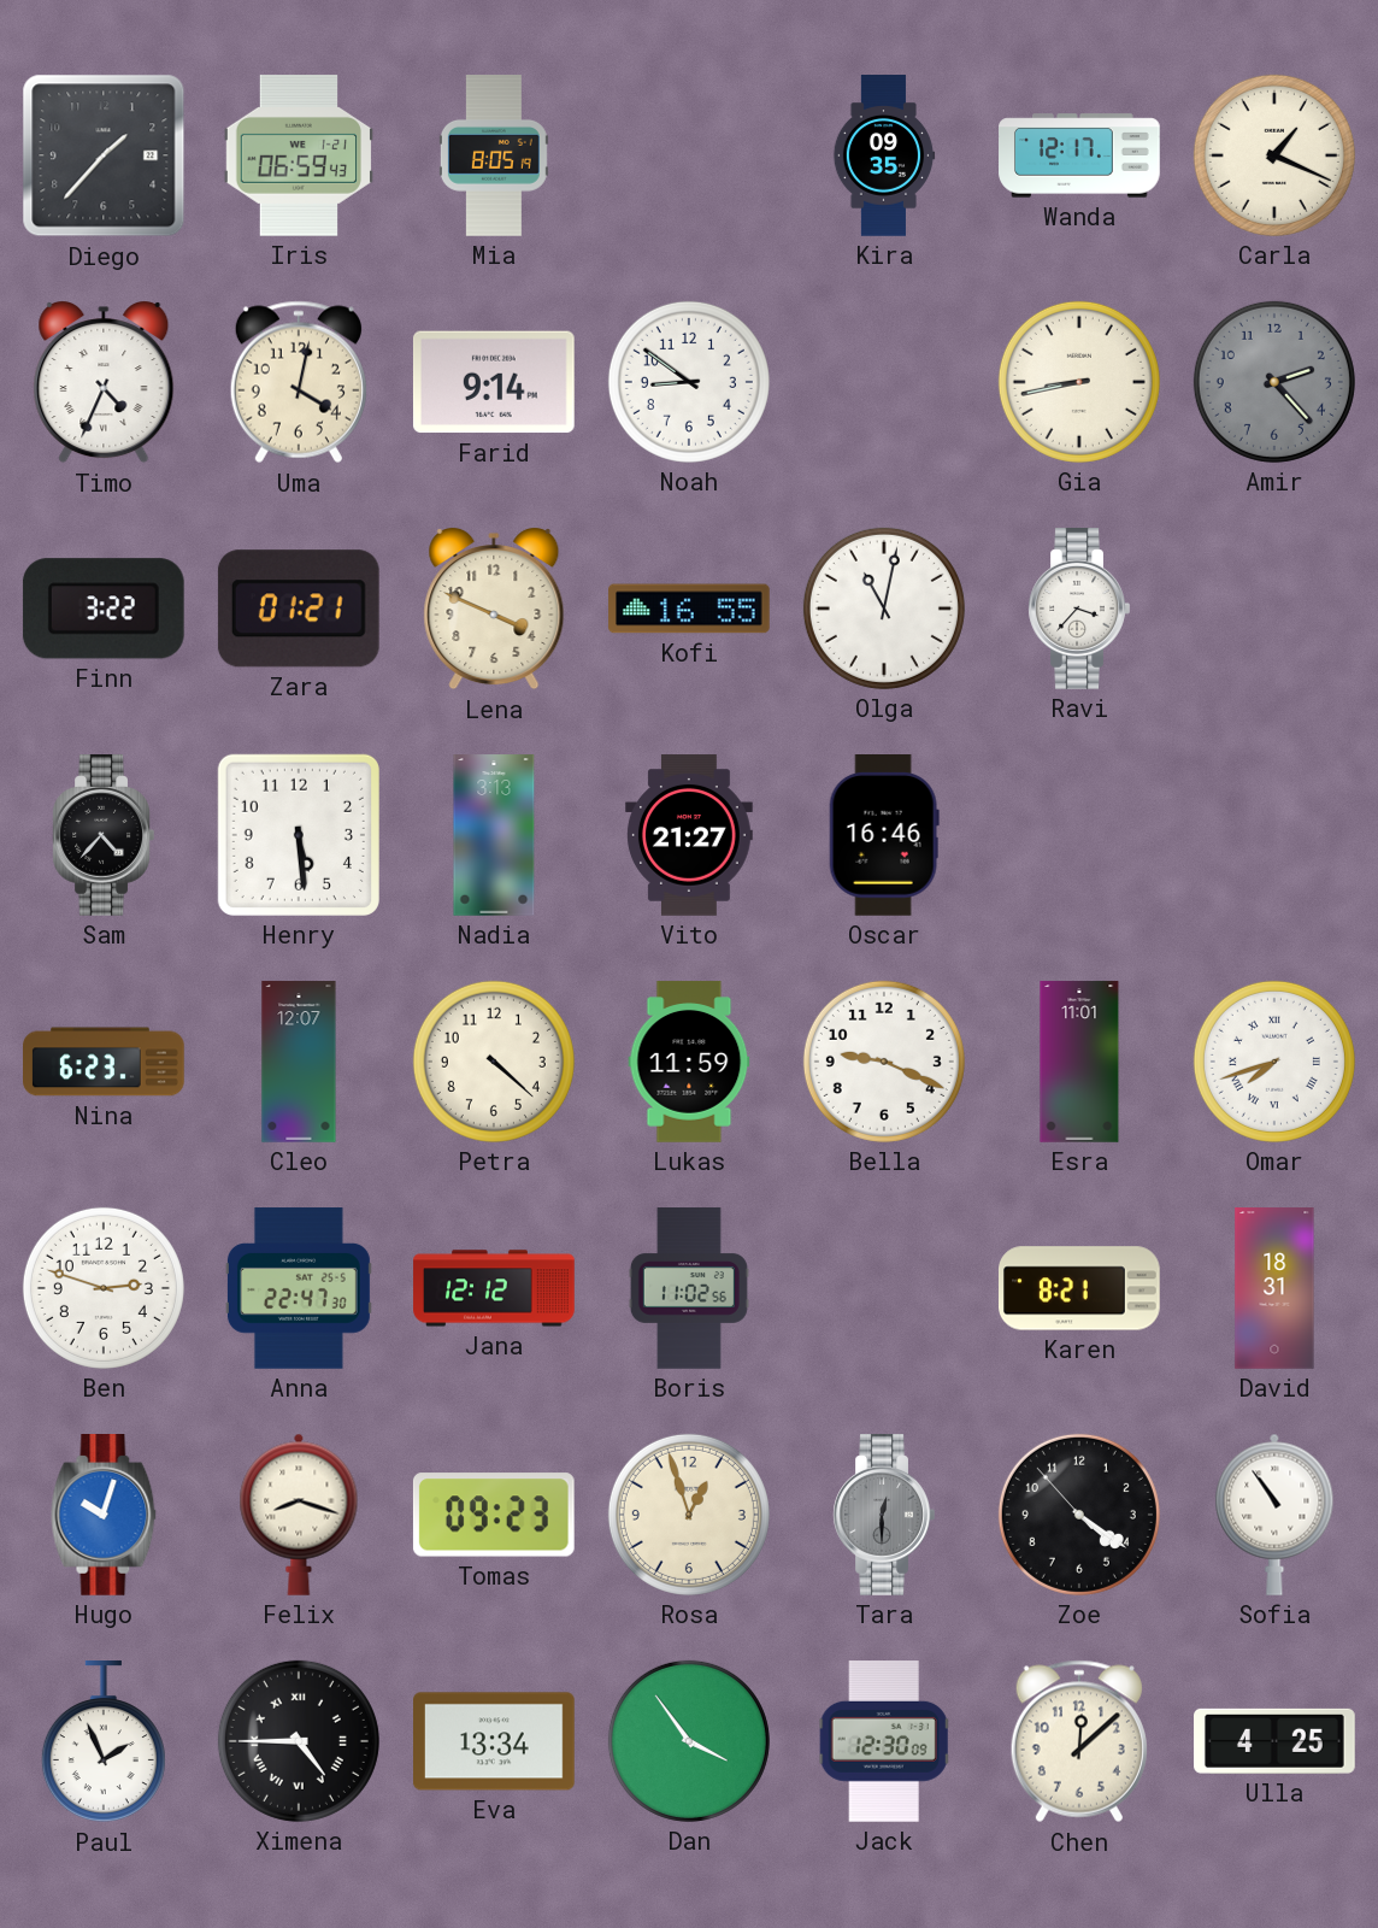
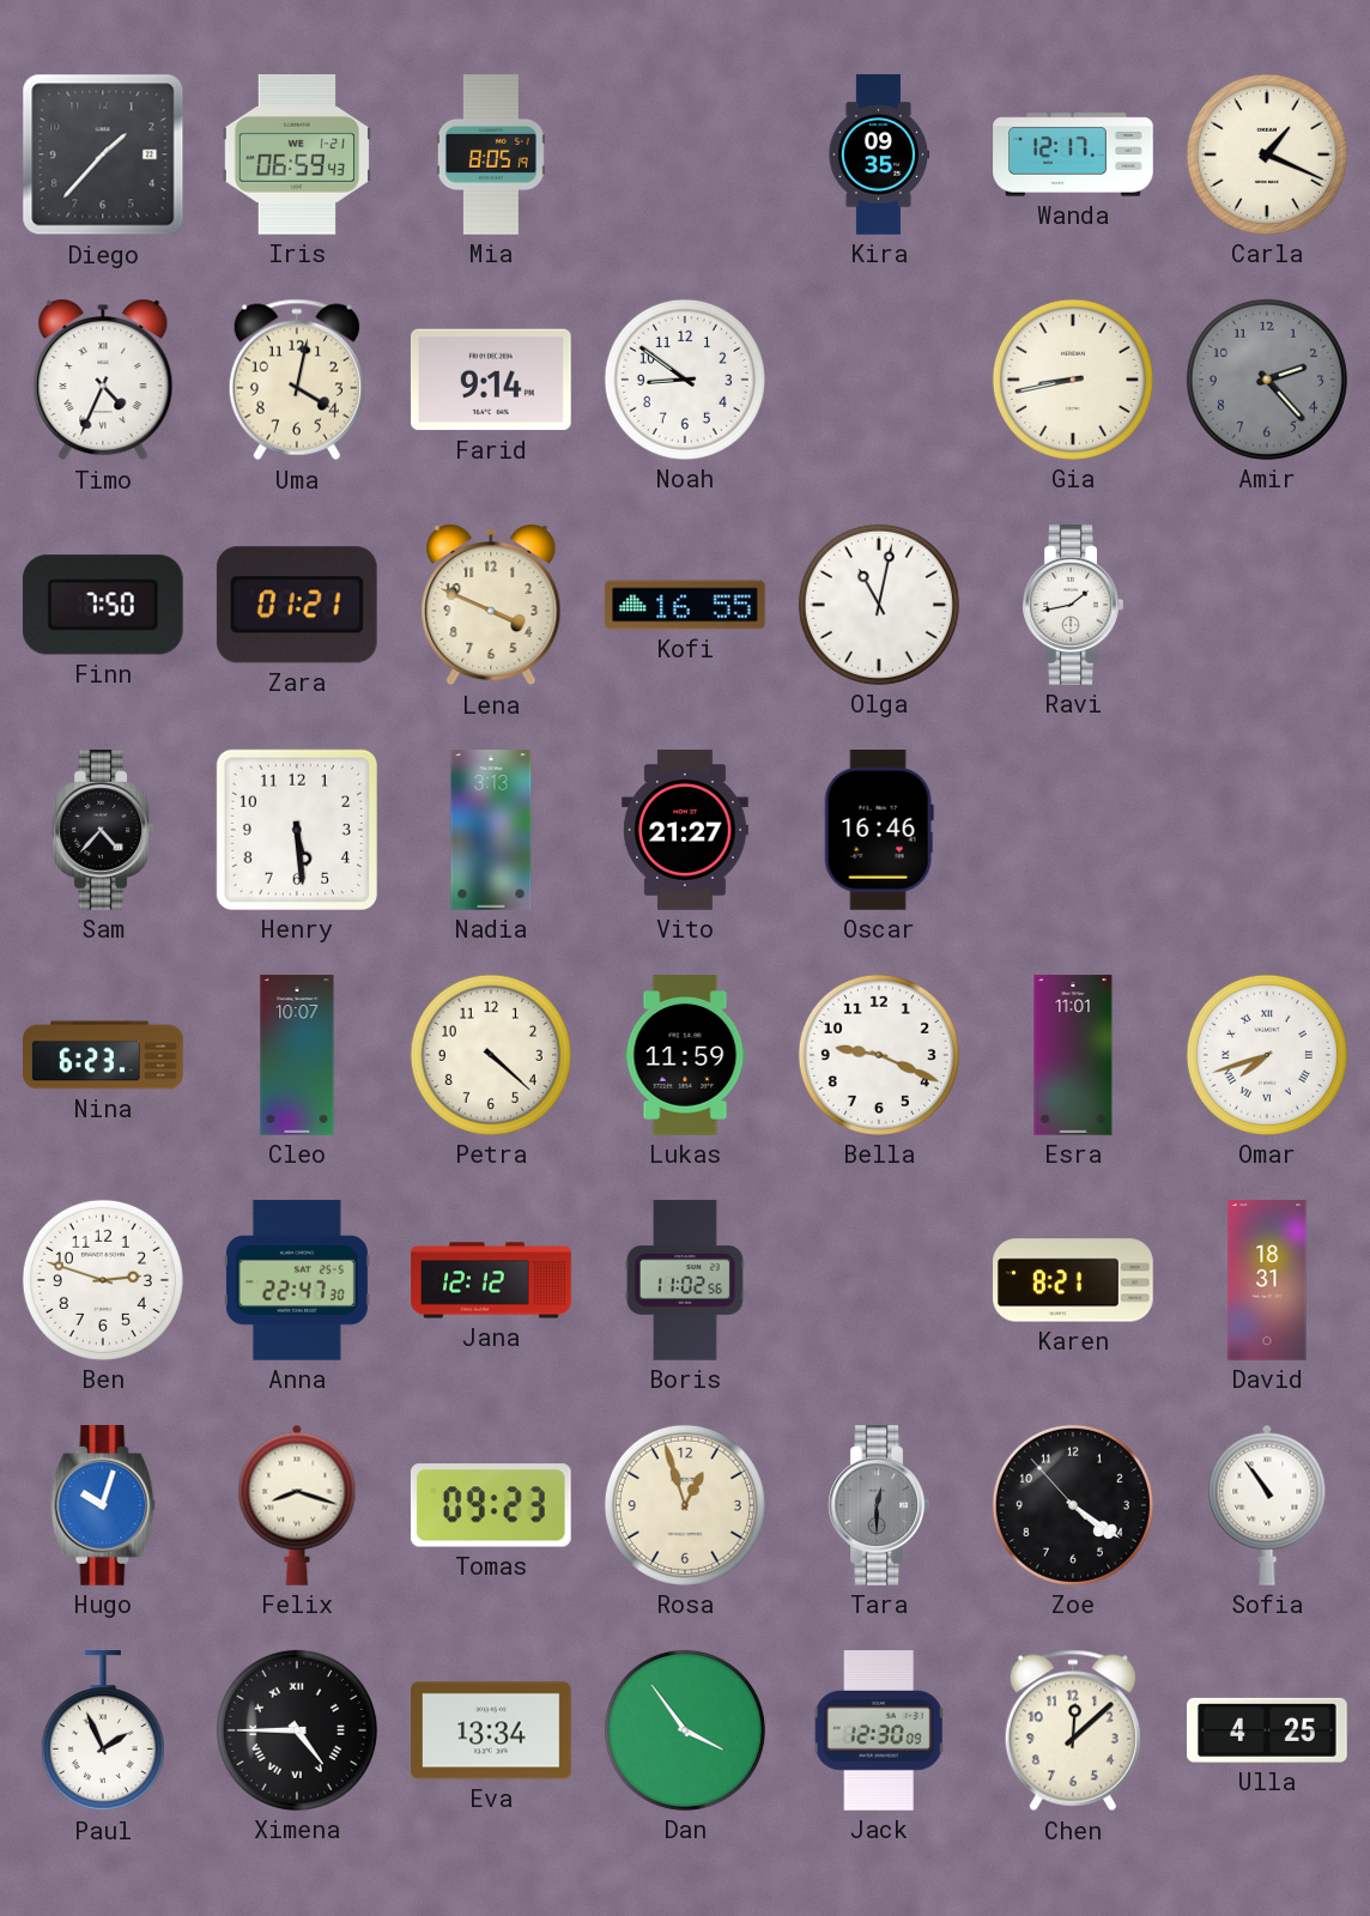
Finn: 3:22 -> 7:50
Ravi: 3:37 -> 1:43
Cleo: 12:07 -> 10:07
